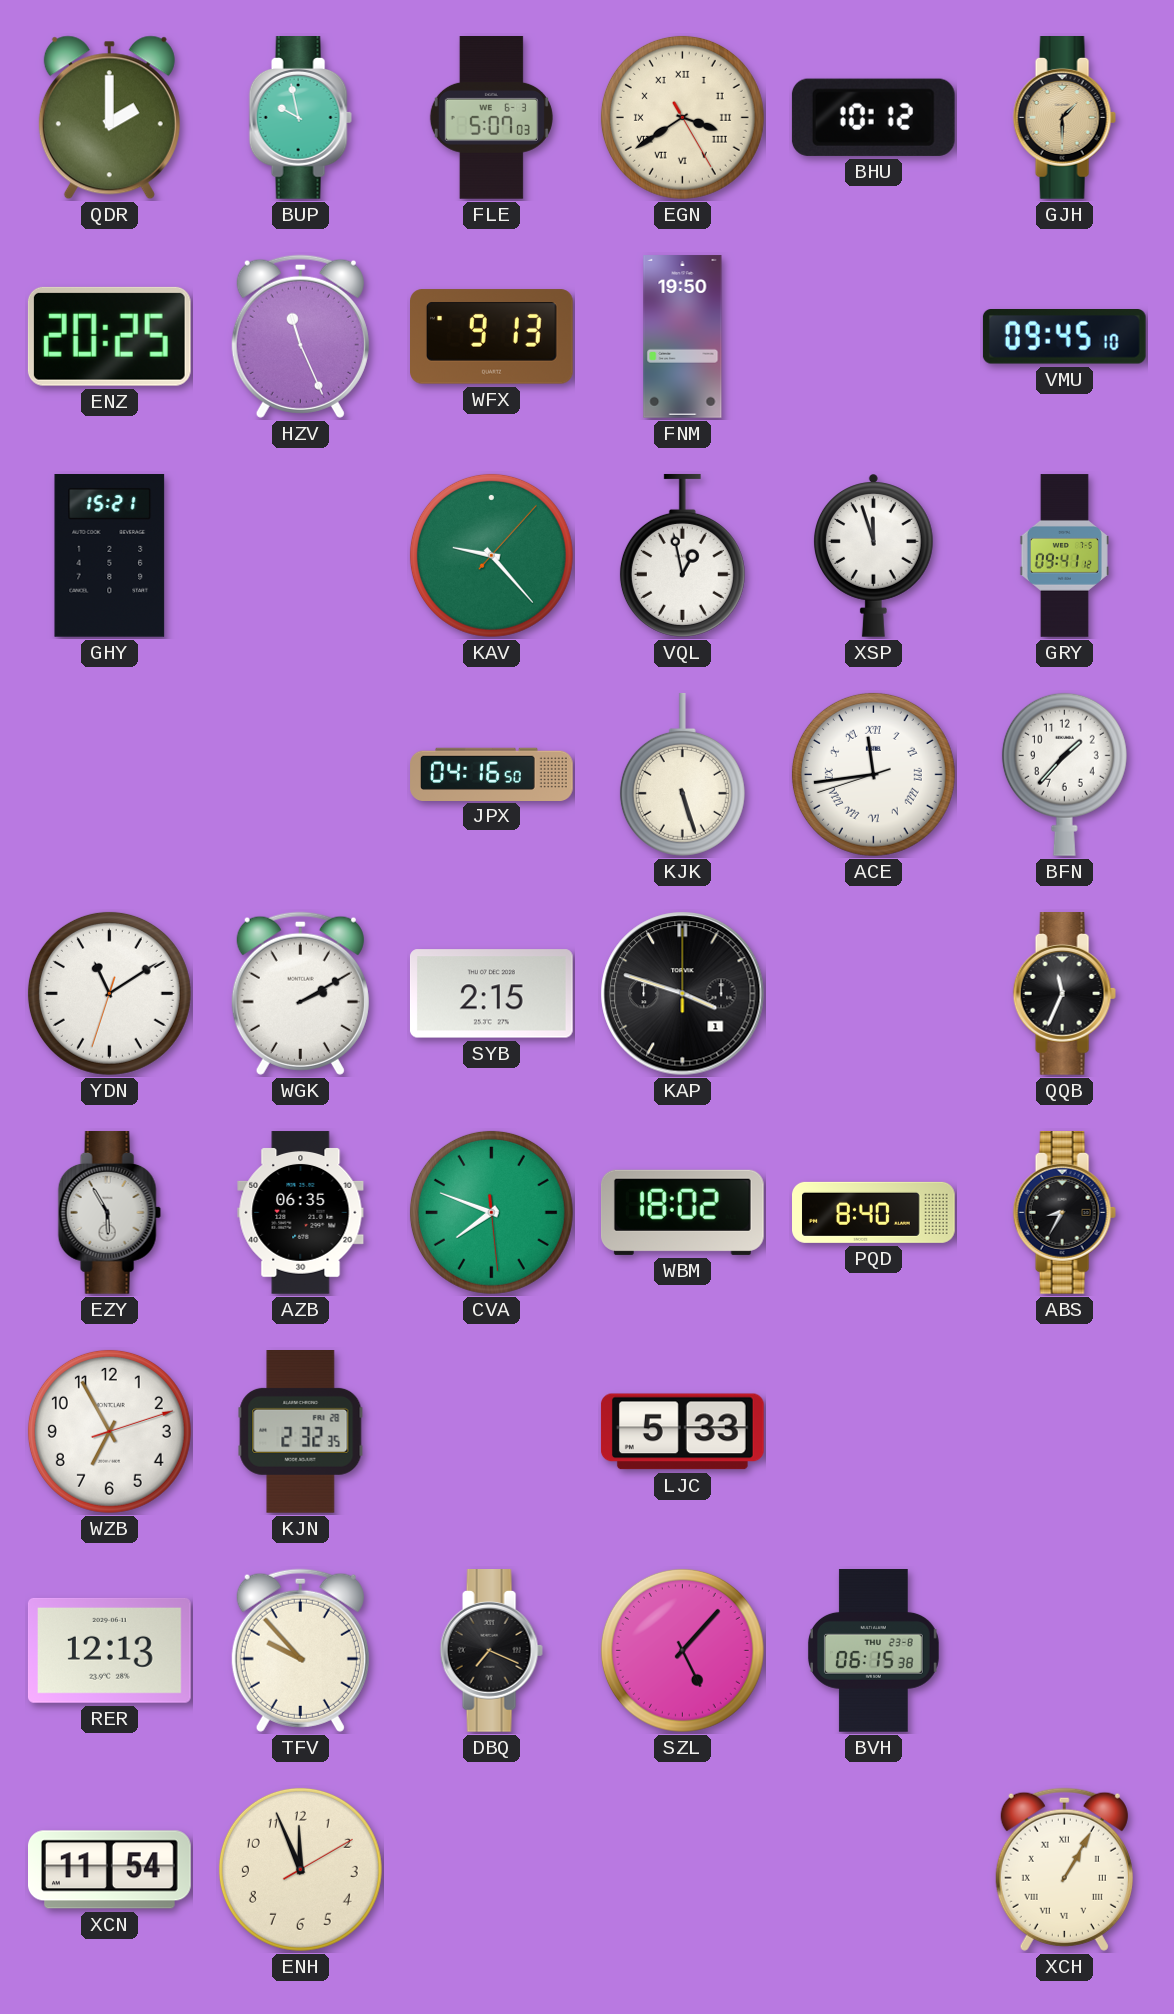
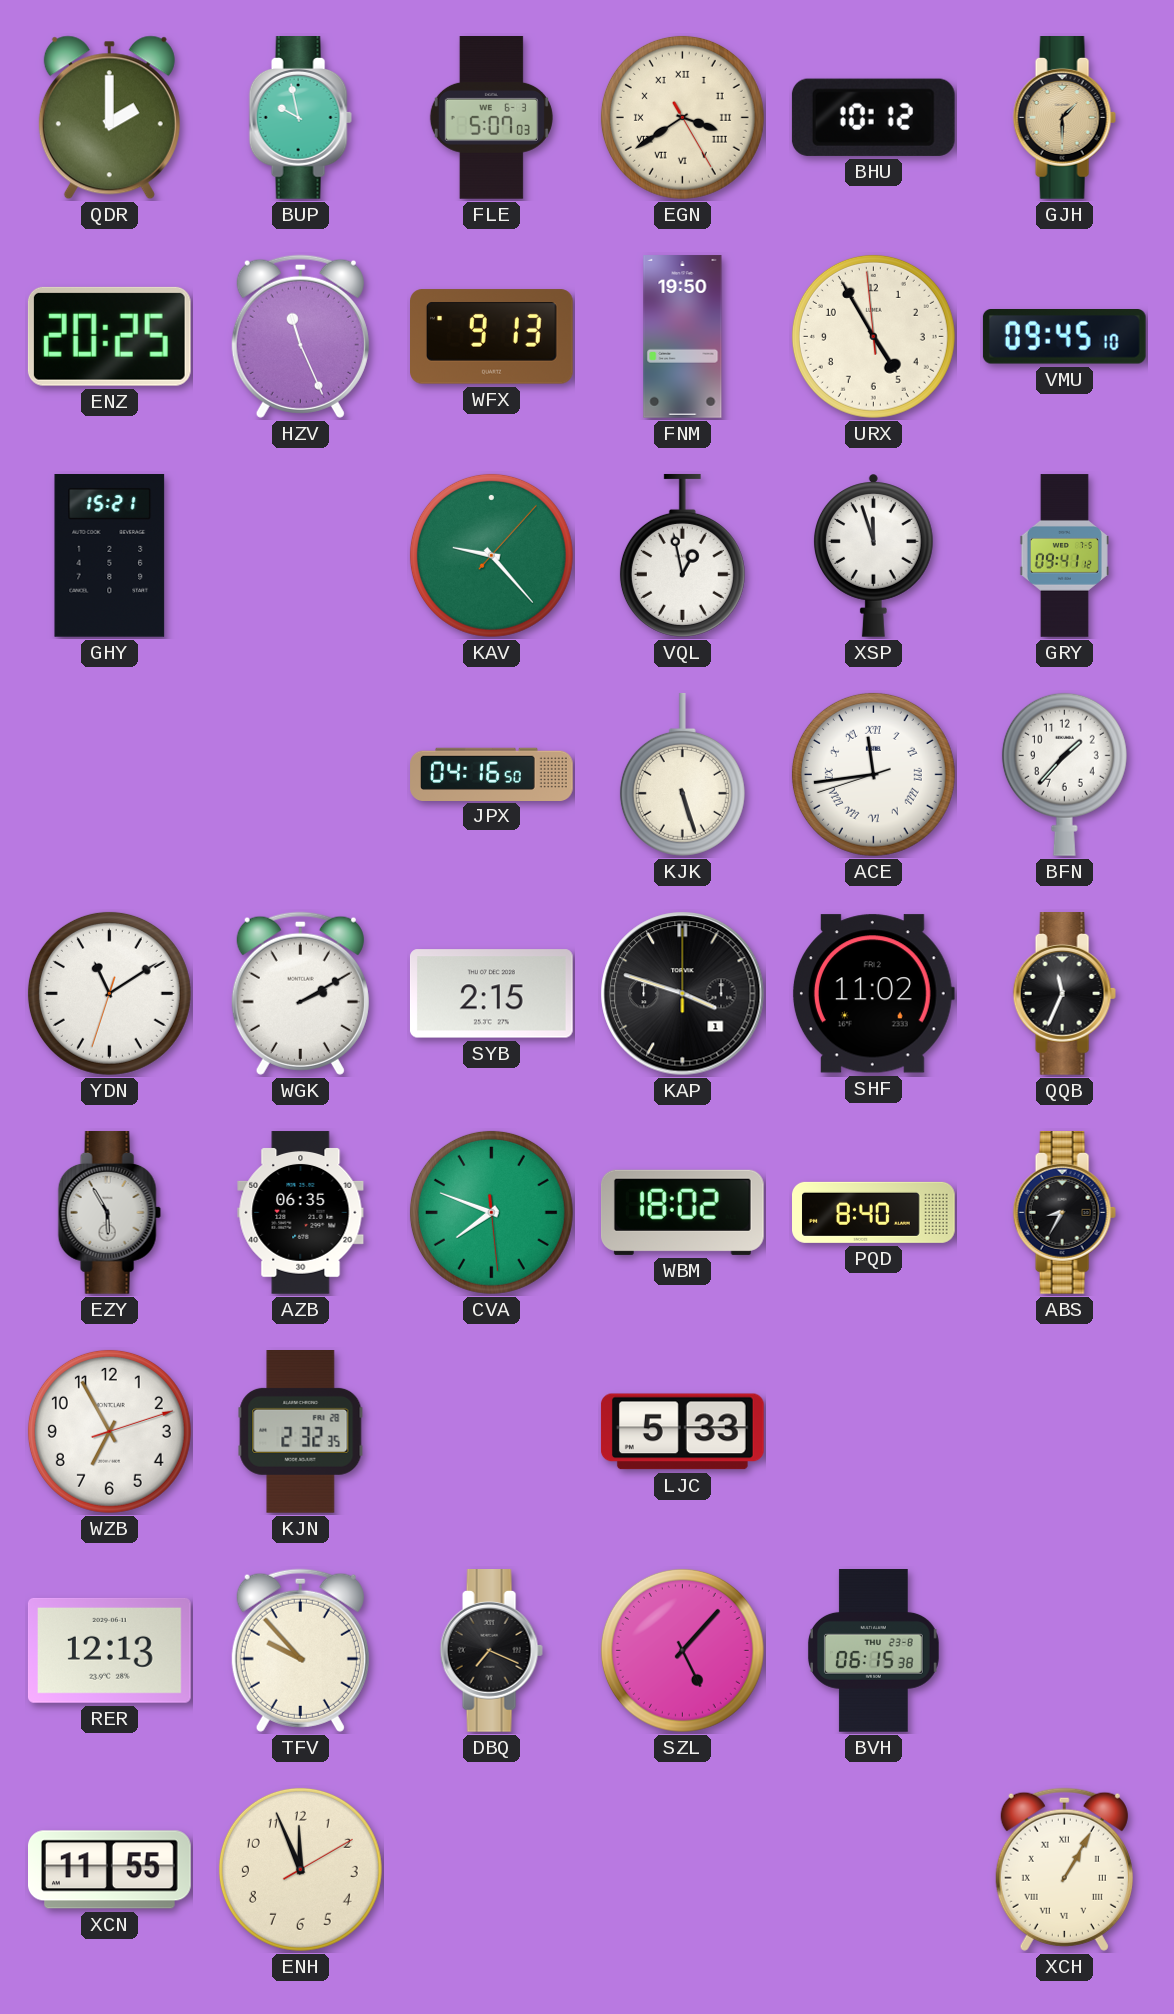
URX: none -> 4:54
SHF: none -> 11:02
XCN: 11:54 -> 11:55
